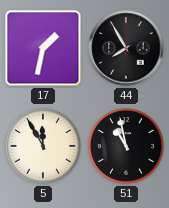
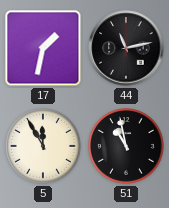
44: 7:55 -> 11:13
